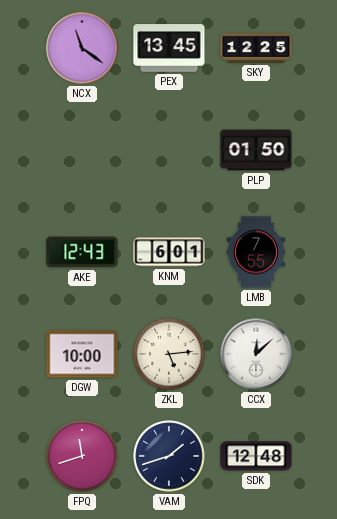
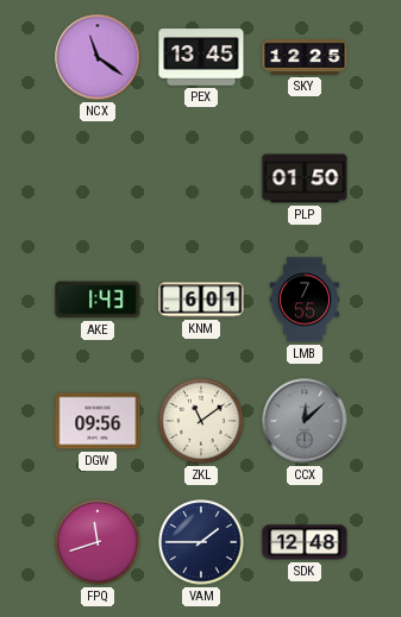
AKE: 12:43 -> 1:43
DGW: 10:00 -> 09:56
ZKL: 5:14 -> 11:09
CCX dial: white -> grey
VAM: 1:42 -> 1:45
